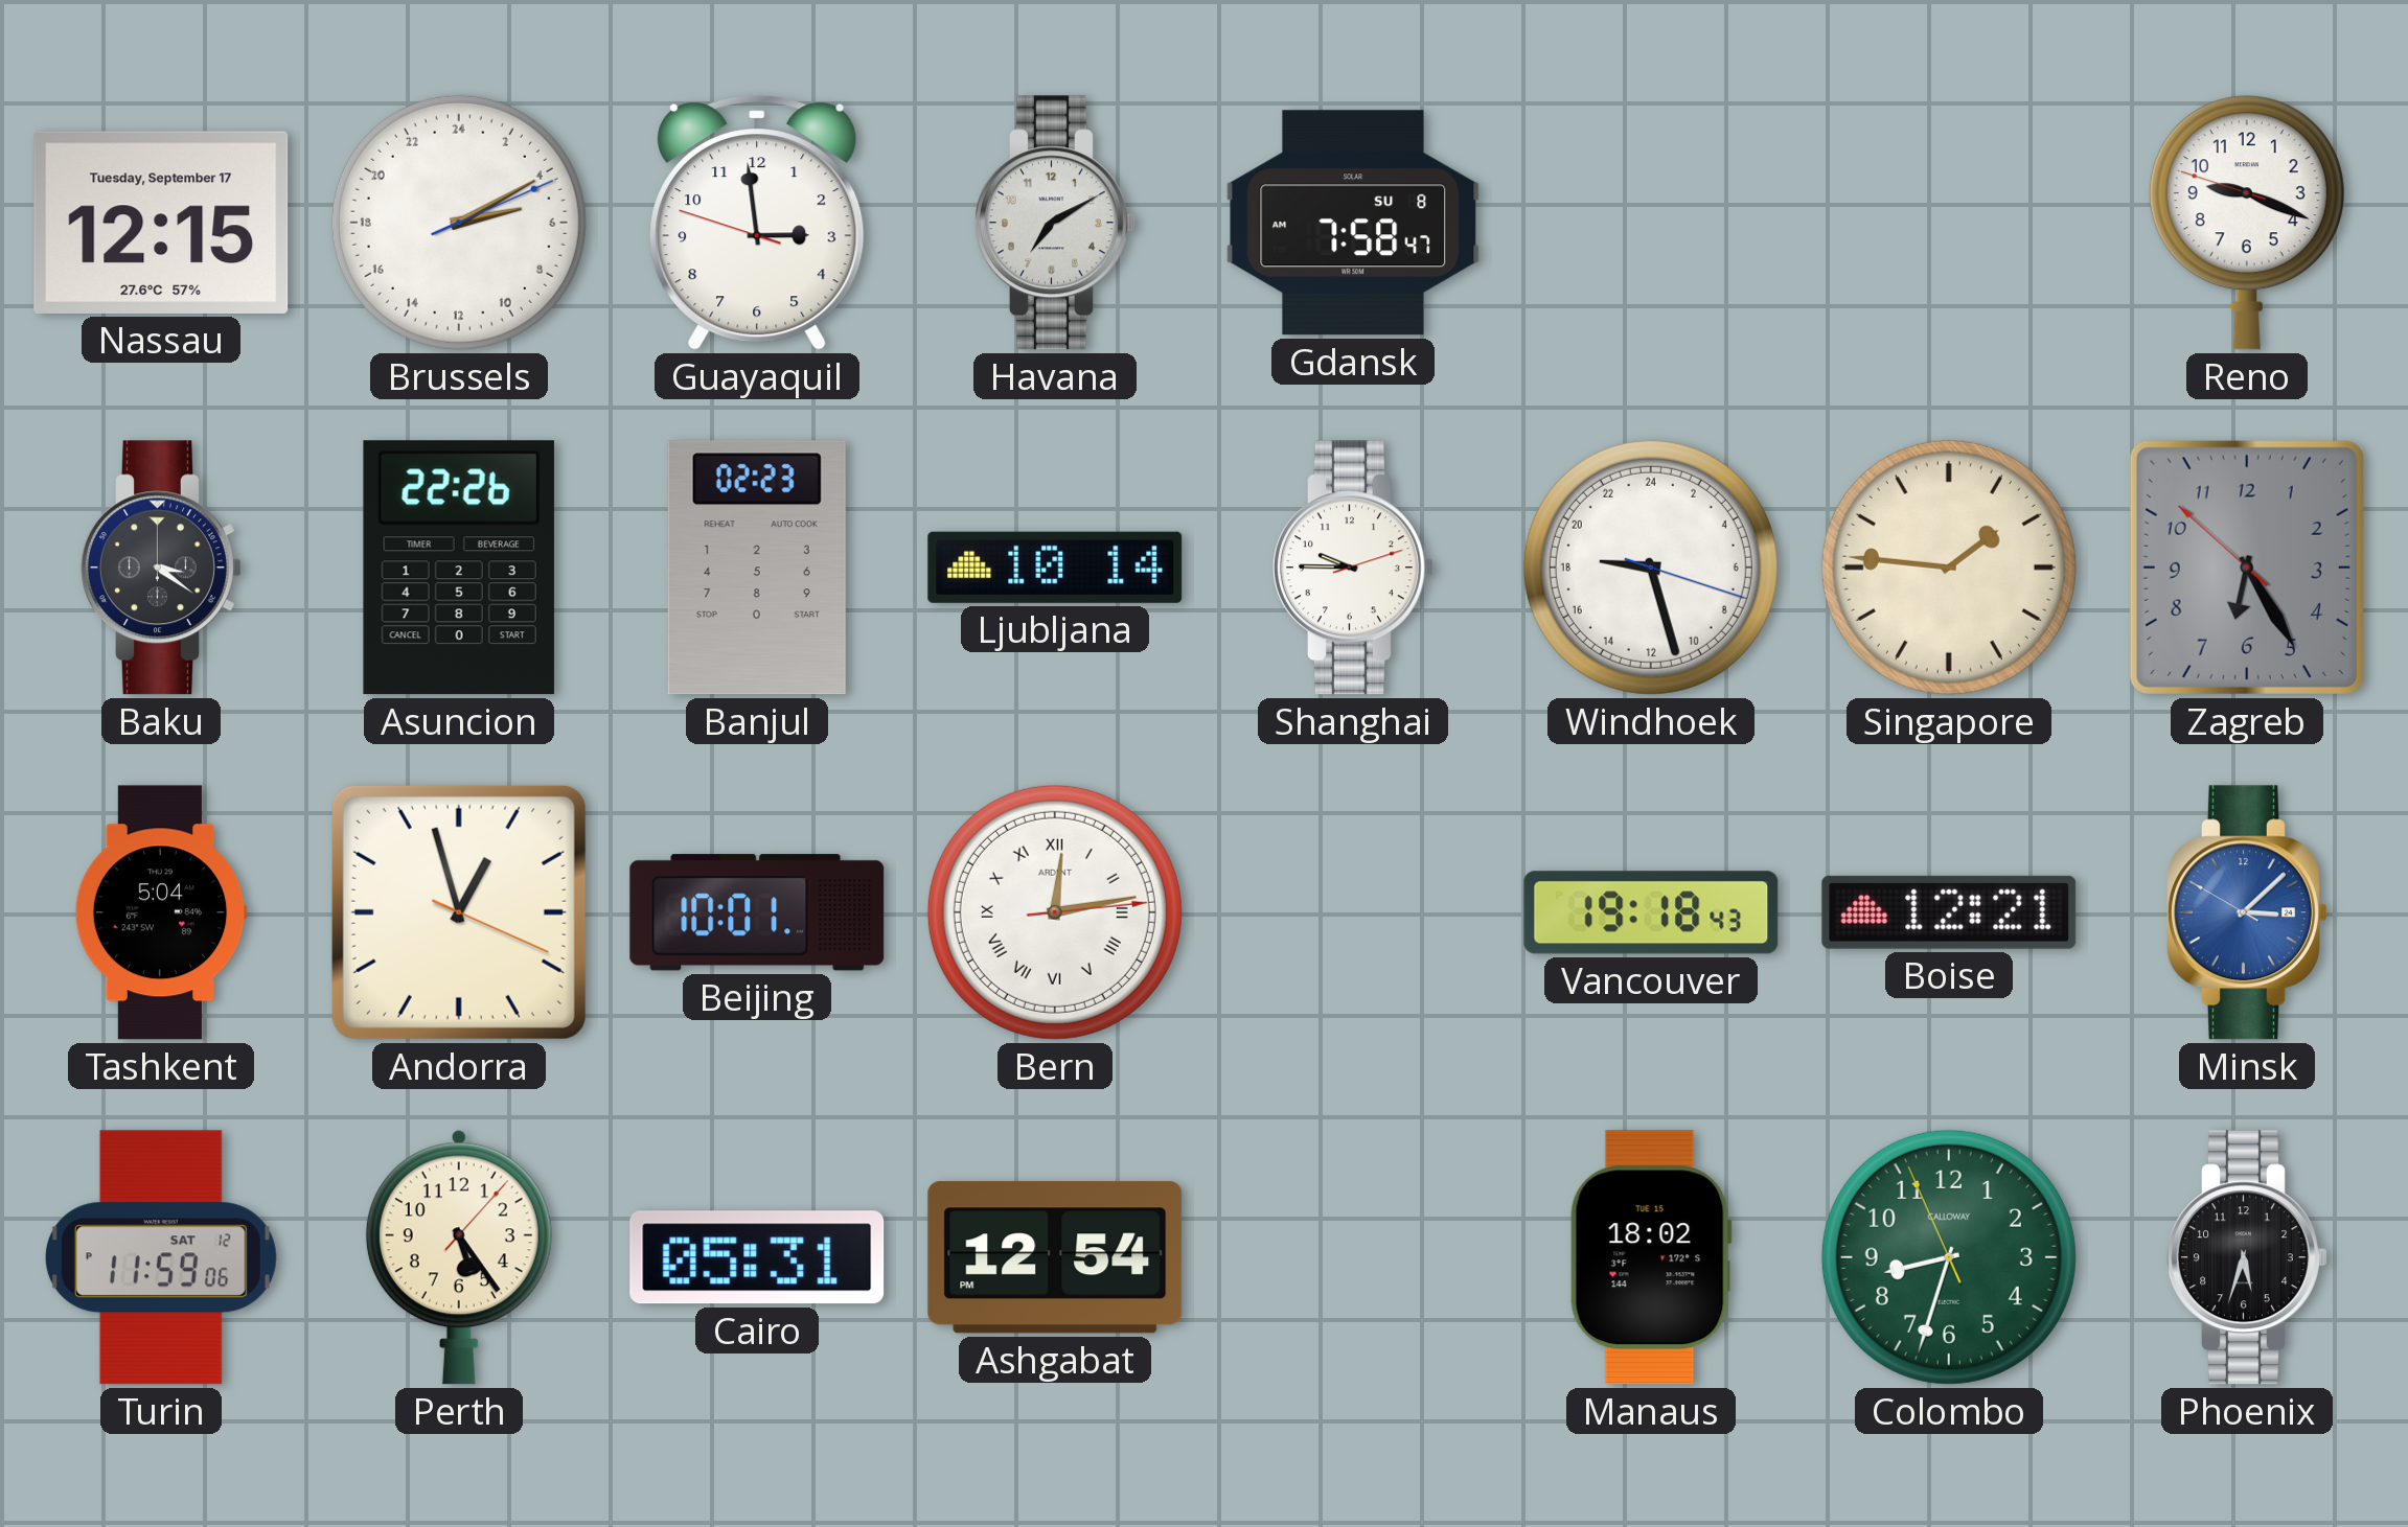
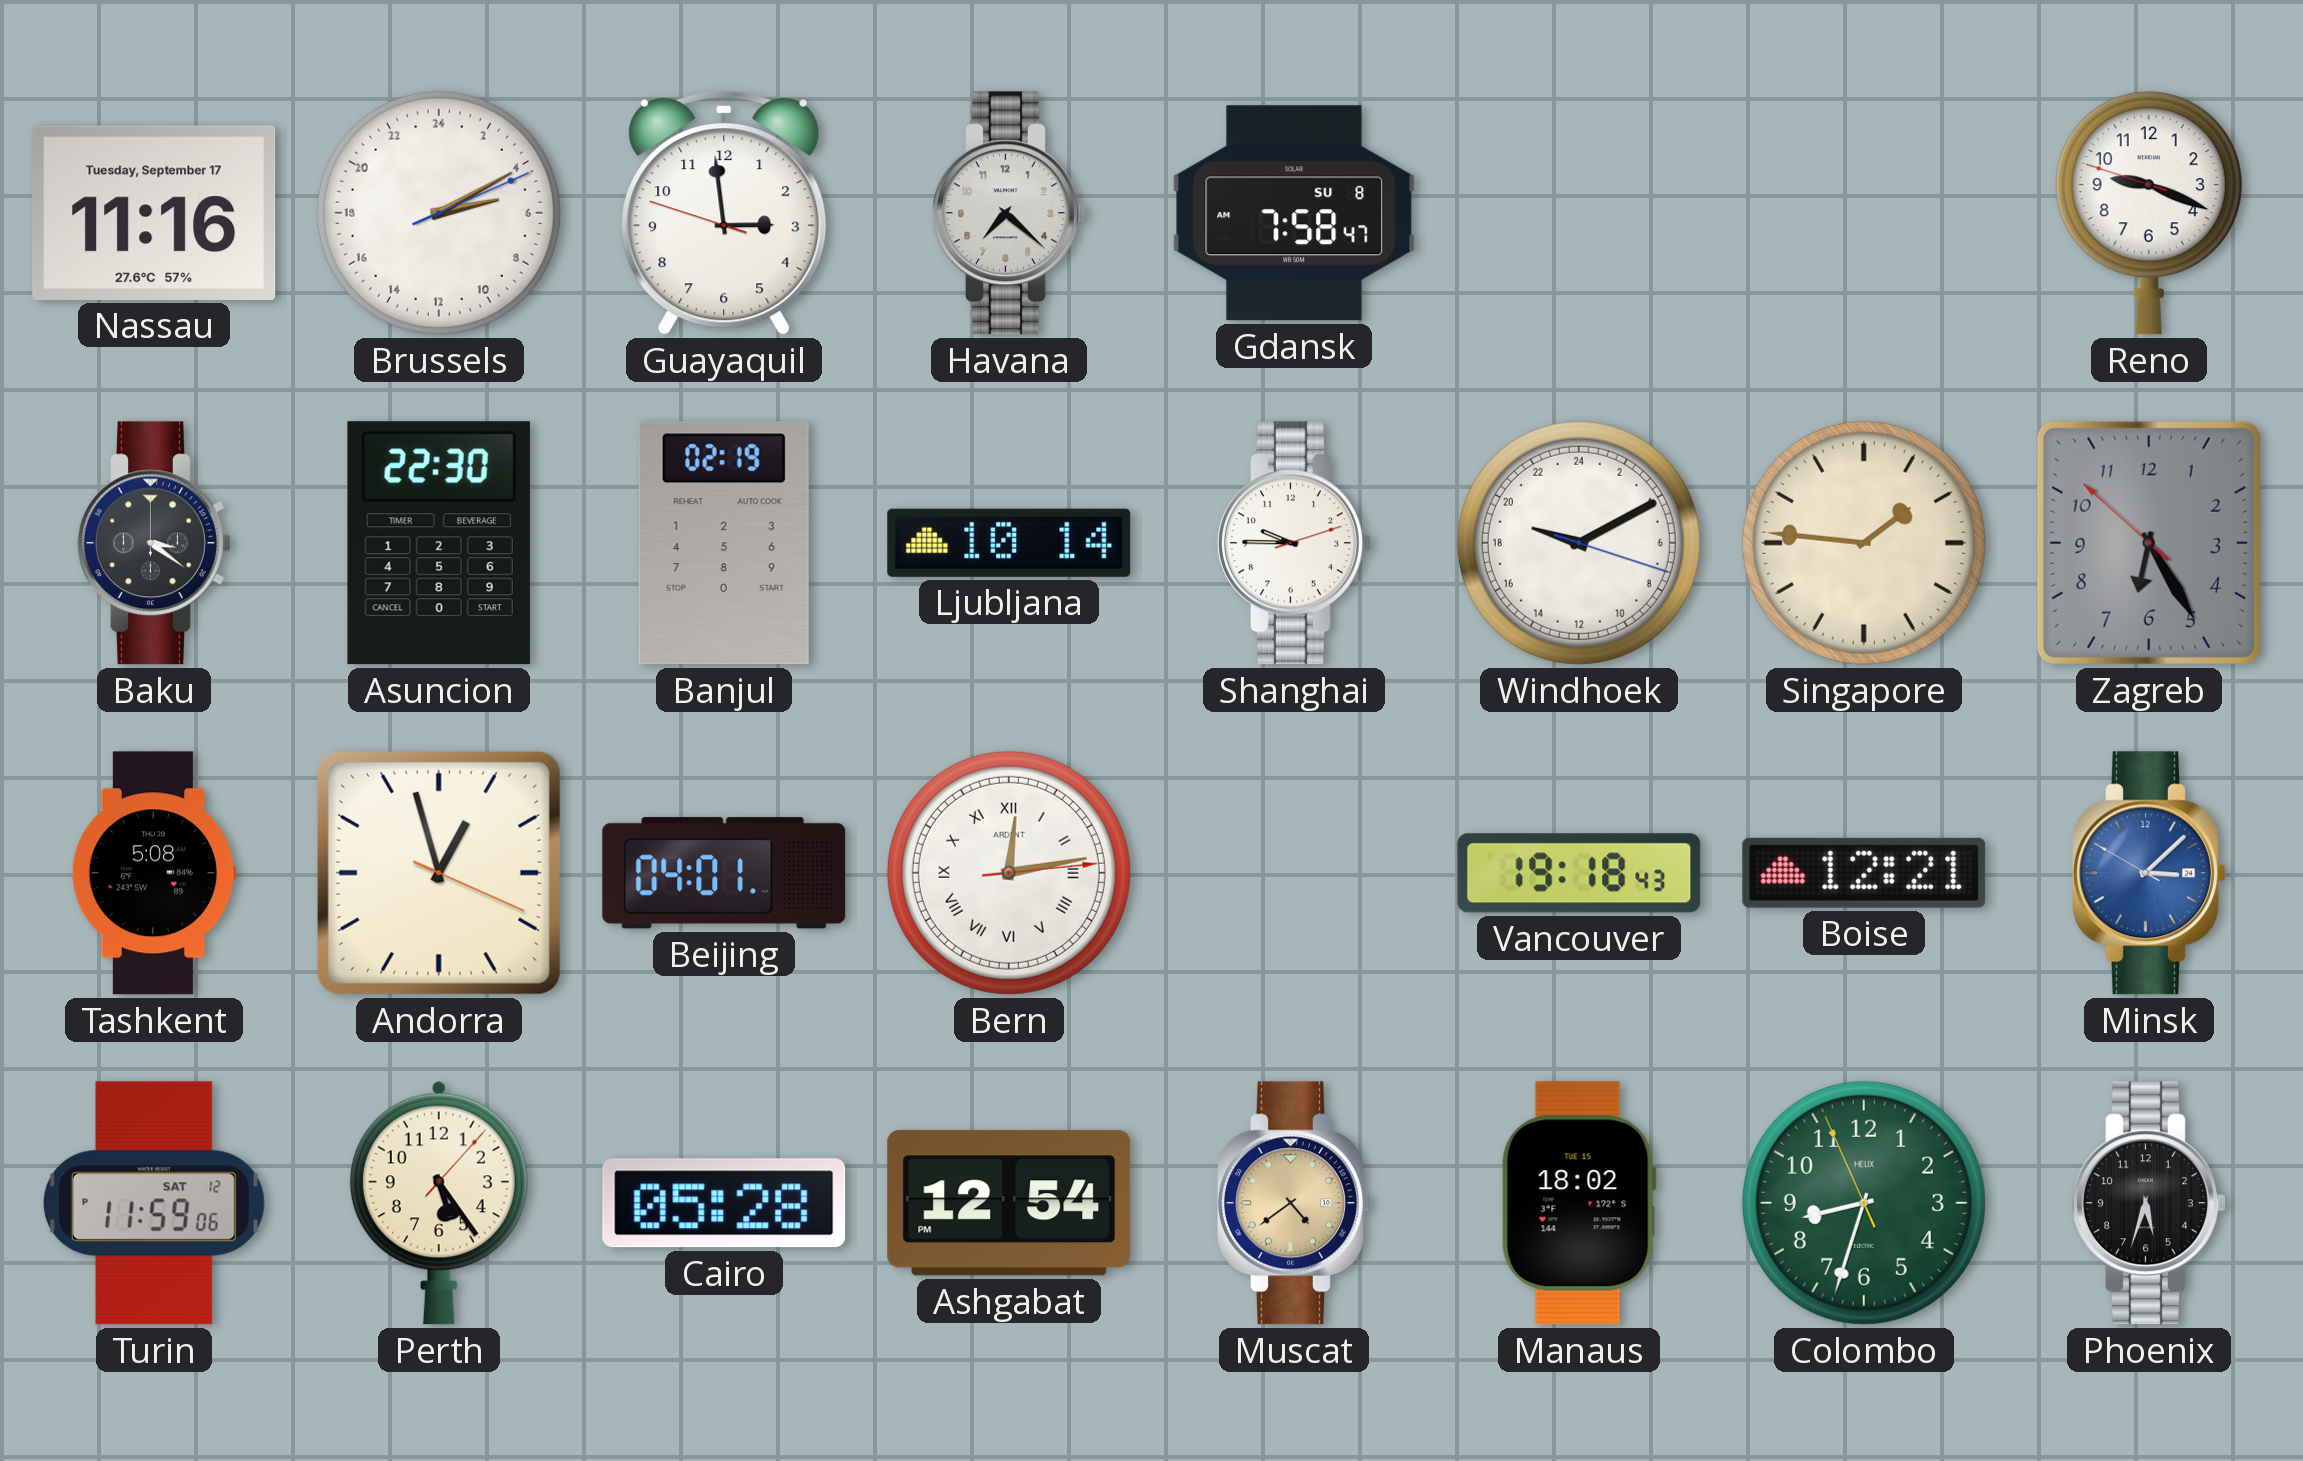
Nassau: 12:15 -> 11:16
Havana: 7:10 -> 7:22
Asuncion: 22:26 -> 22:30
Banjul: 02:23 -> 02:19
Windhoek: 18:27 -> 19:10
Tashkent: 5:04 -> 5:08
Beijing: 10:01 -> 04:01
Cairo: 05:31 -> 05:28
Muscat: none -> 4:39
Colombo brand: CALLOWAY -> HELIX
